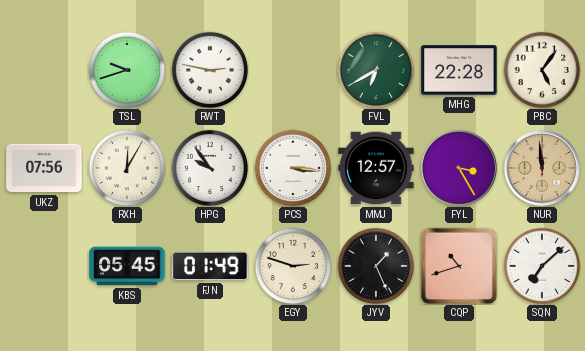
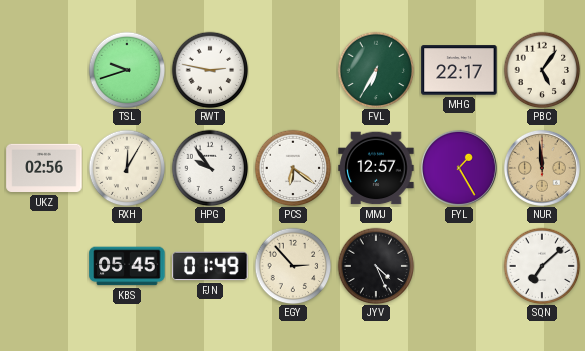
FVL: 6:40 -> 6:35
MHG: 22:28 -> 22:17
UKZ: 07:56 -> 02:56
PCS: 3:16 -> 6:21
FYL: 3:25 -> 1:25
EGY: 2:48 -> 2:53
JYV: 1:26 -> 4:26
CQP: 10:42 -> none
